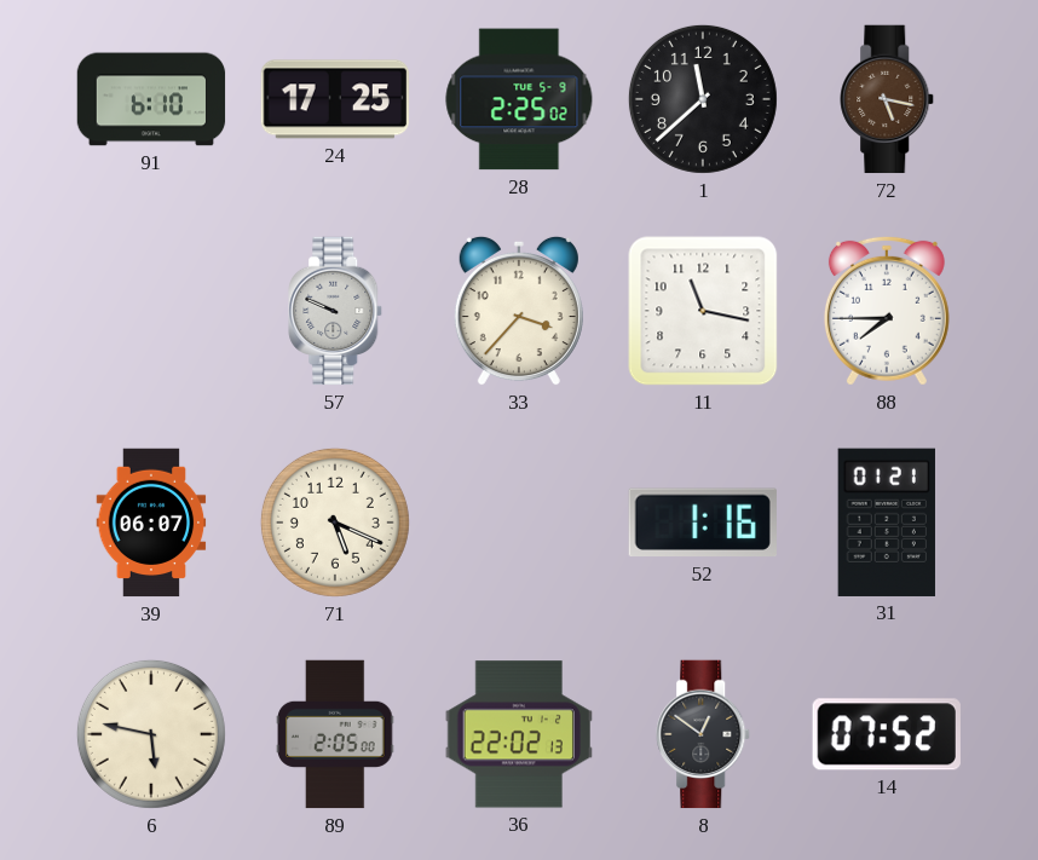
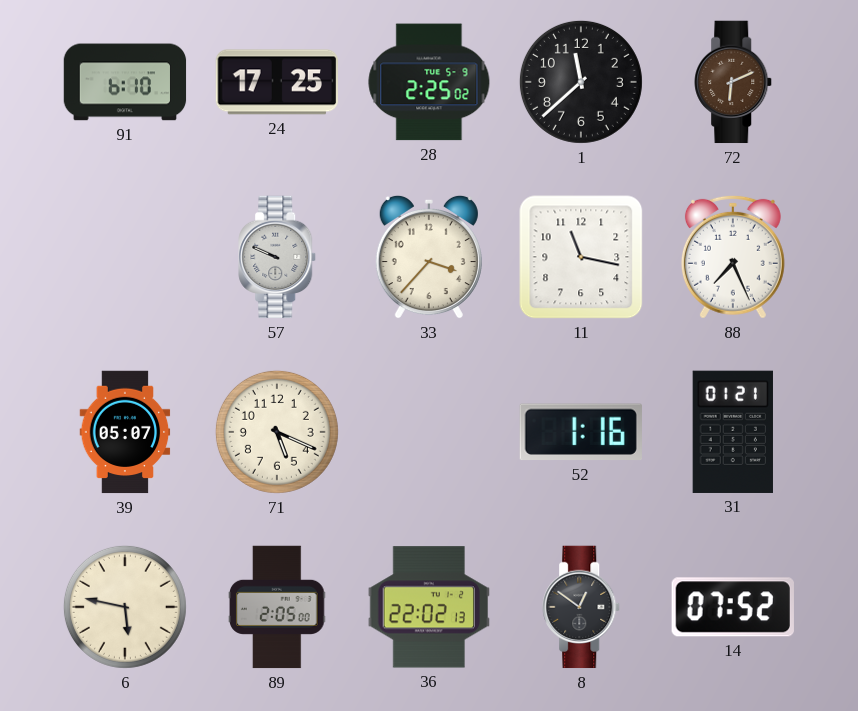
72: 5:17 -> 6:11
88: 7:45 -> 7:26
39: 06:07 -> 05:07
